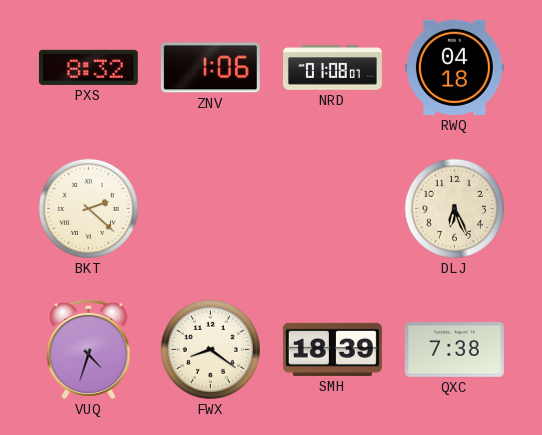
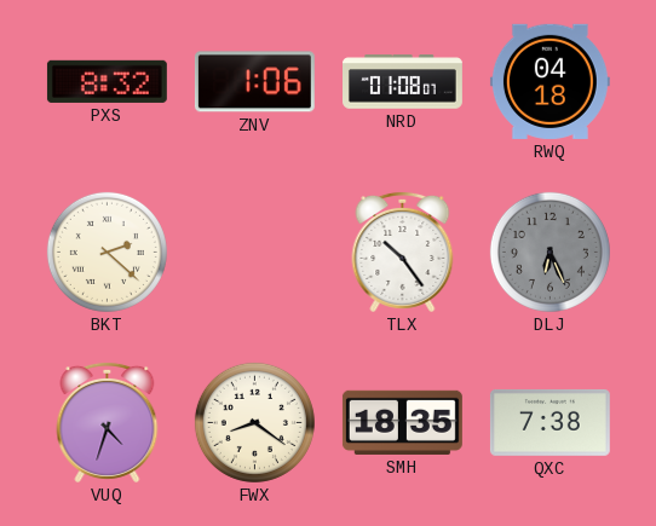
TLX: none -> 10:24
DLJ dial: cream -> grey
SMH: 18:39 -> 18:35
